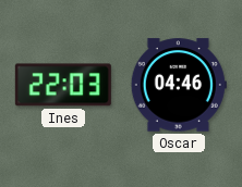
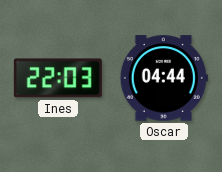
Oscar: 04:46 -> 04:44
